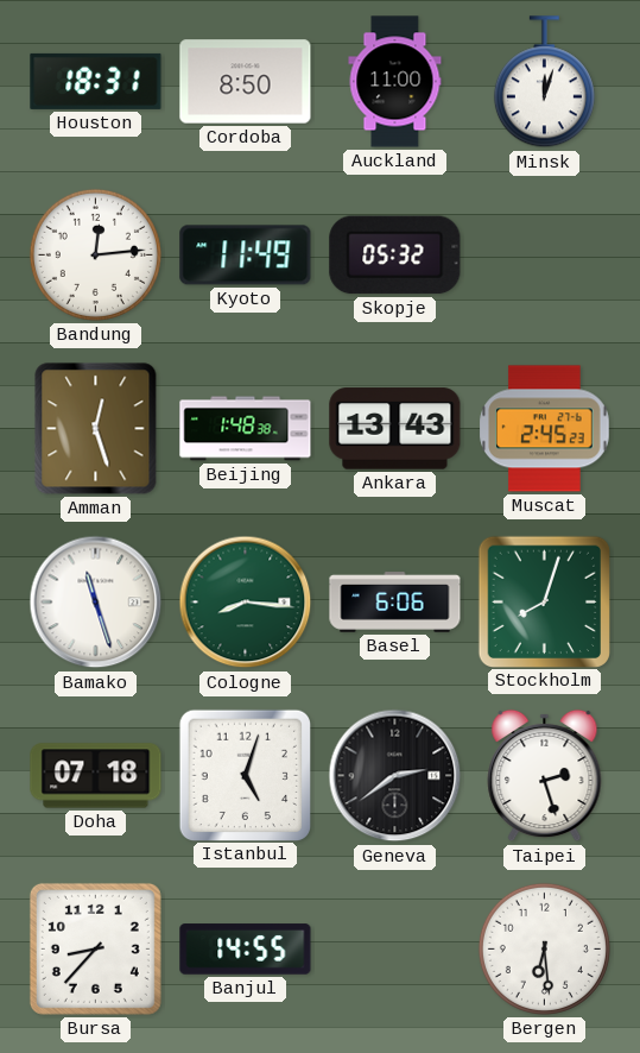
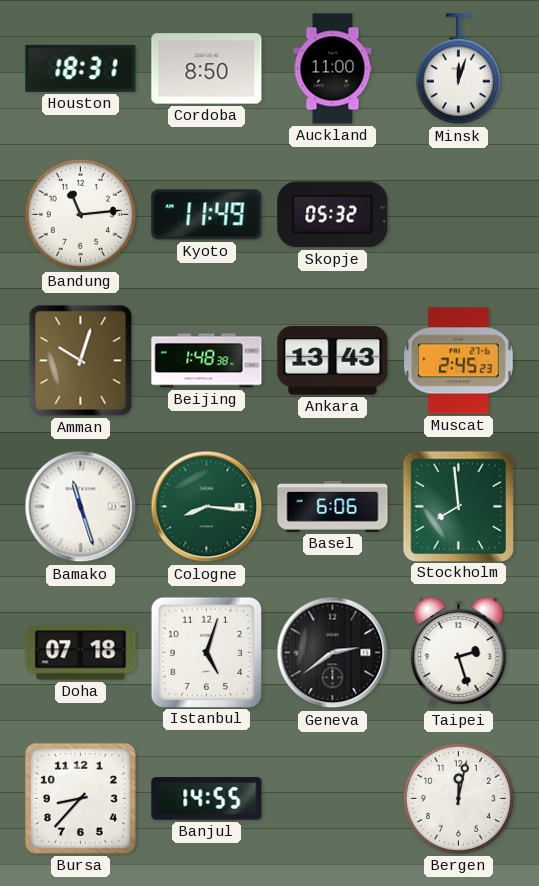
Bandung: 12:14 -> 11:14
Amman: 12:27 -> 10:03
Stockholm: 8:03 -> 7:59
Bergen: 6:29 -> 12:02
